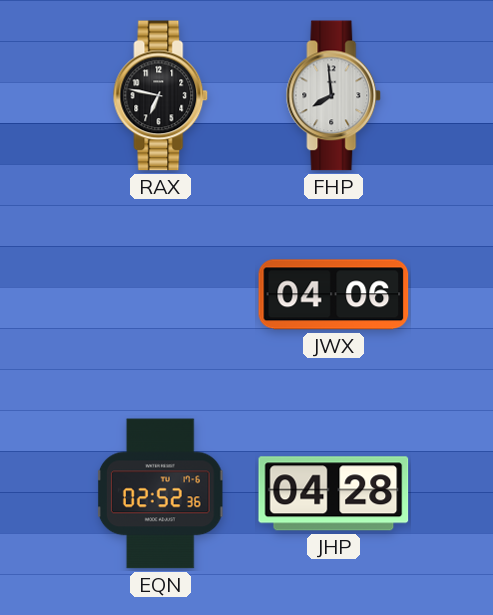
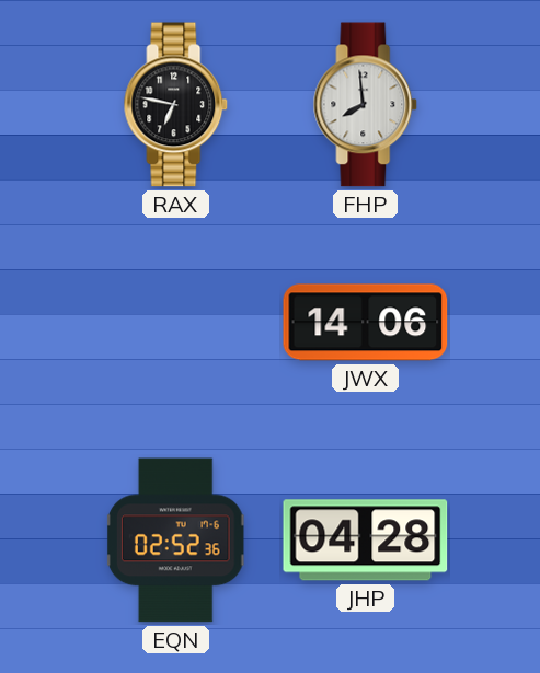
JWX: 04:06 -> 14:06
